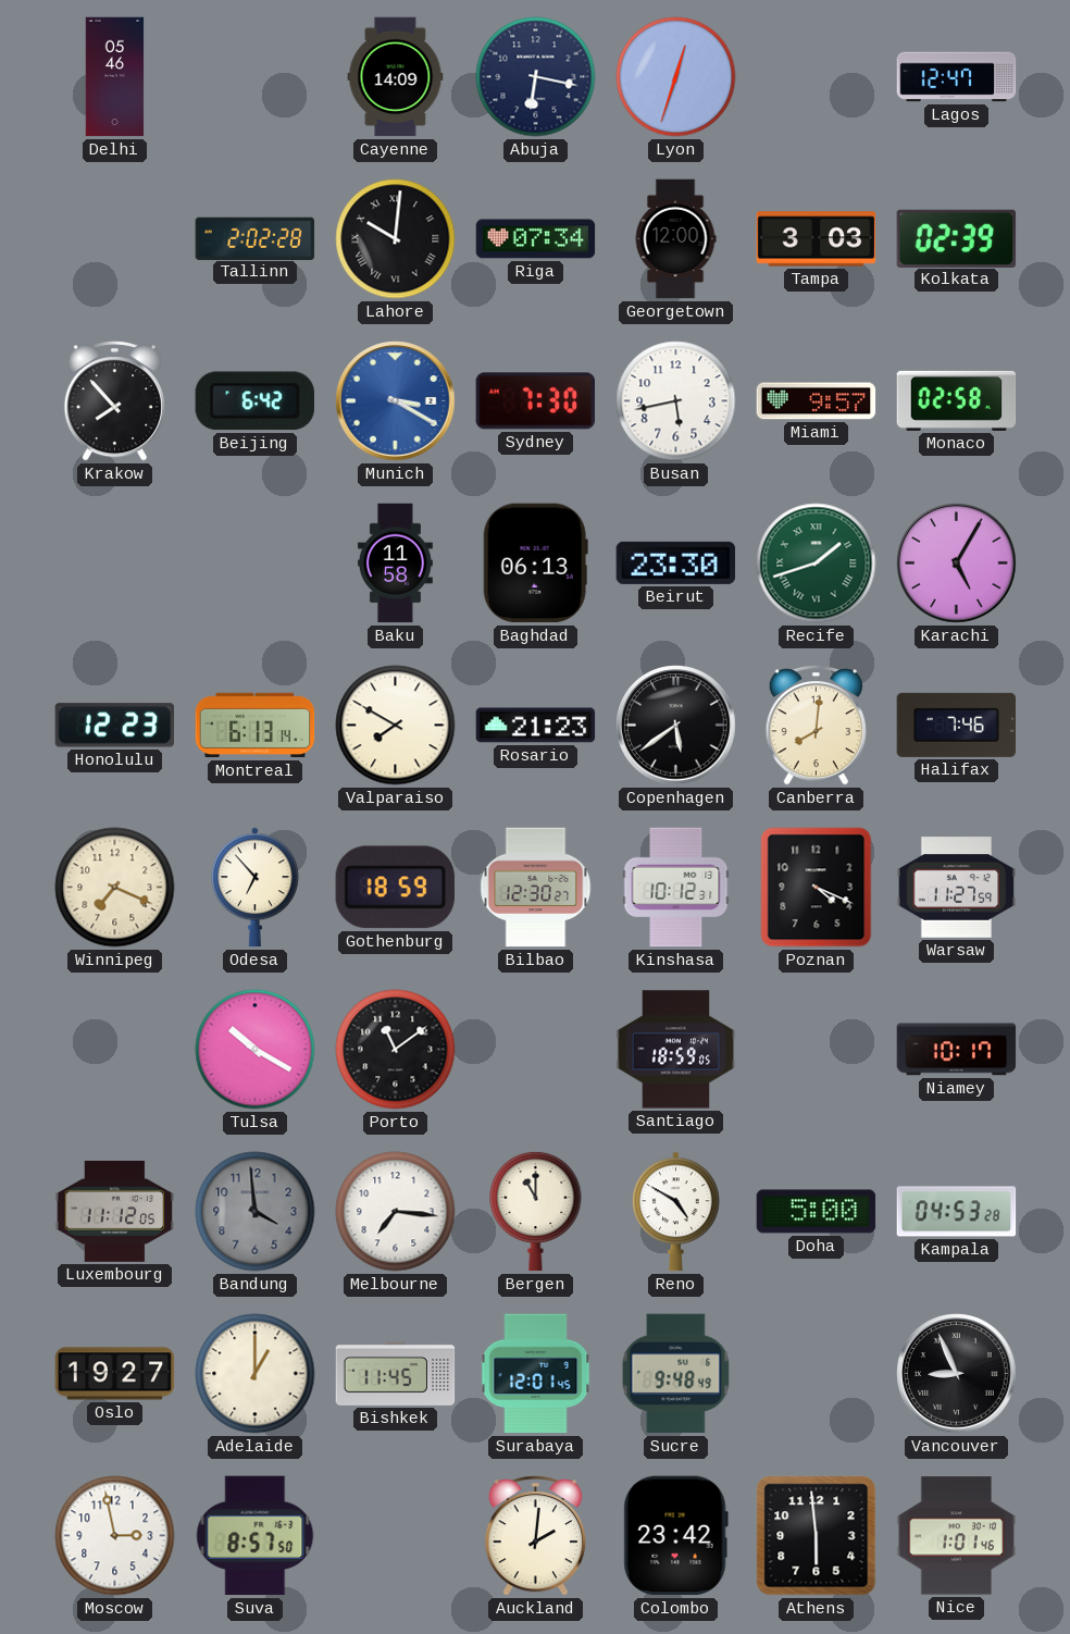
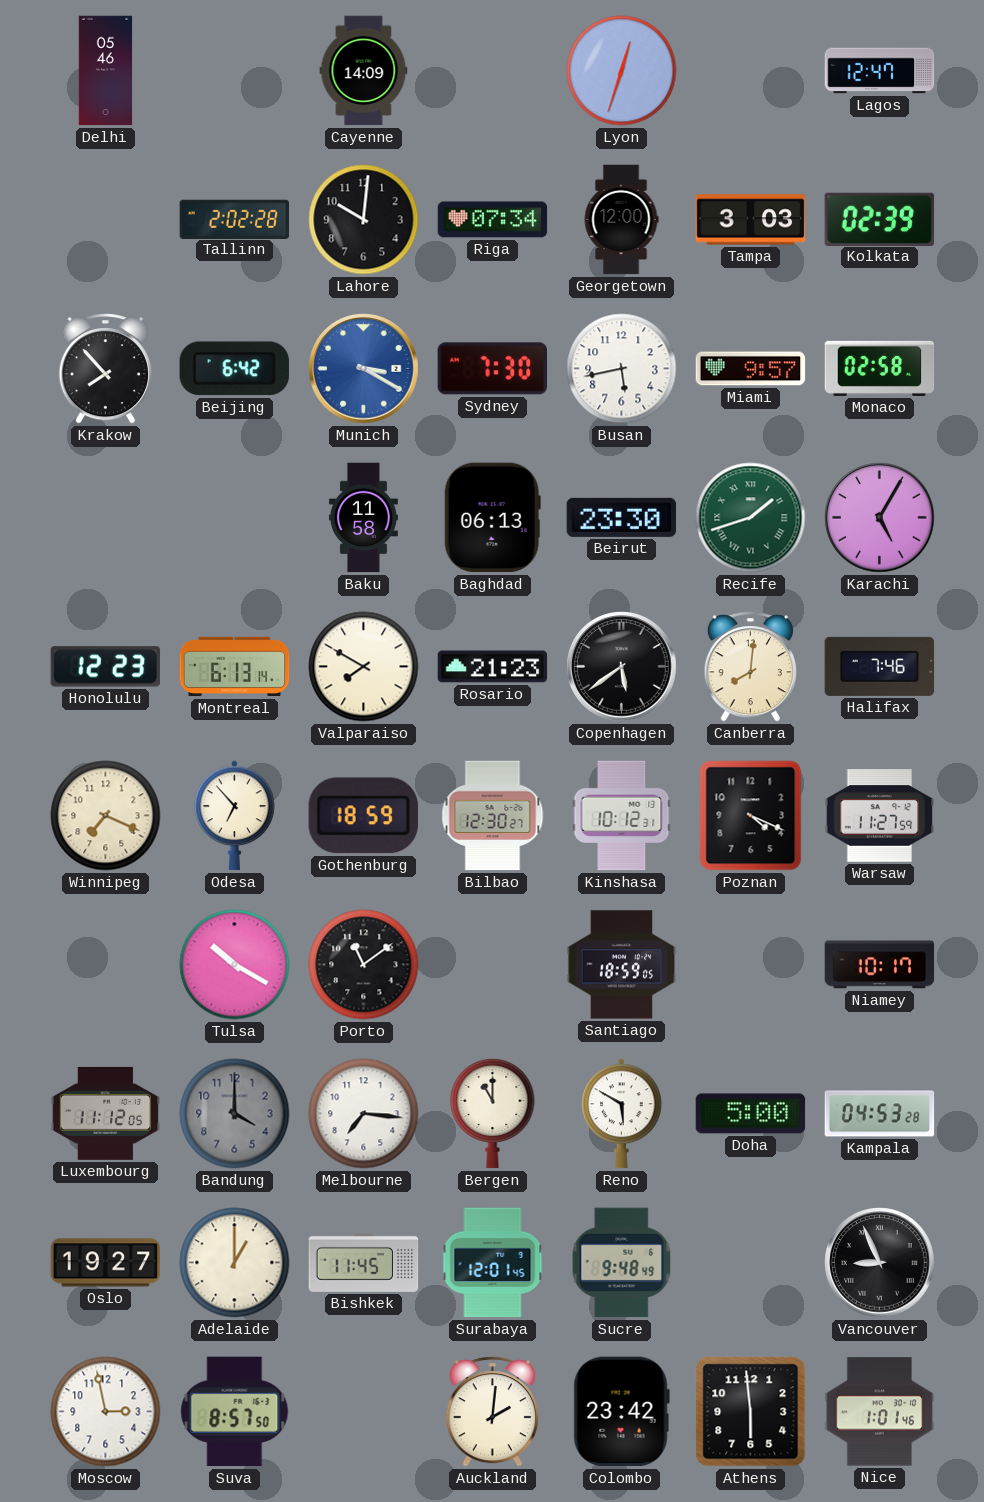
Abuja: 6:17 -> none
Lahore numerals: Roman -> Arabic
Bandung: 3:59 -> 4:00
Reno: 4:50 -> 5:50
